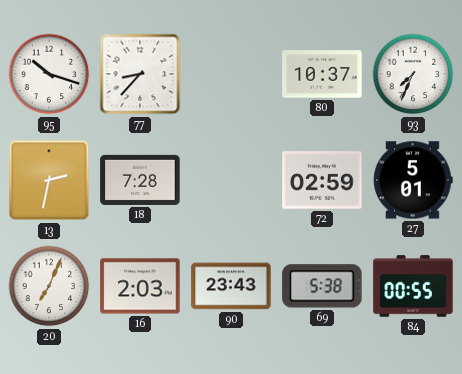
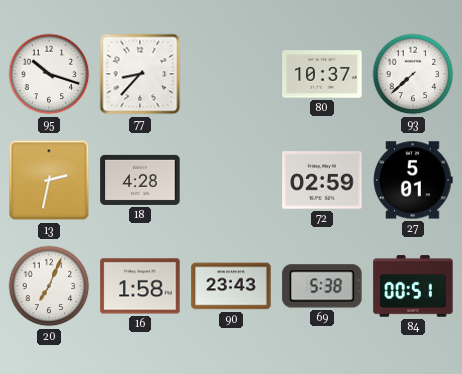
93: 7:34 -> 7:38
18: 7:28 -> 4:28
16: 2:03 -> 1:58
84: 00:55 -> 00:51
